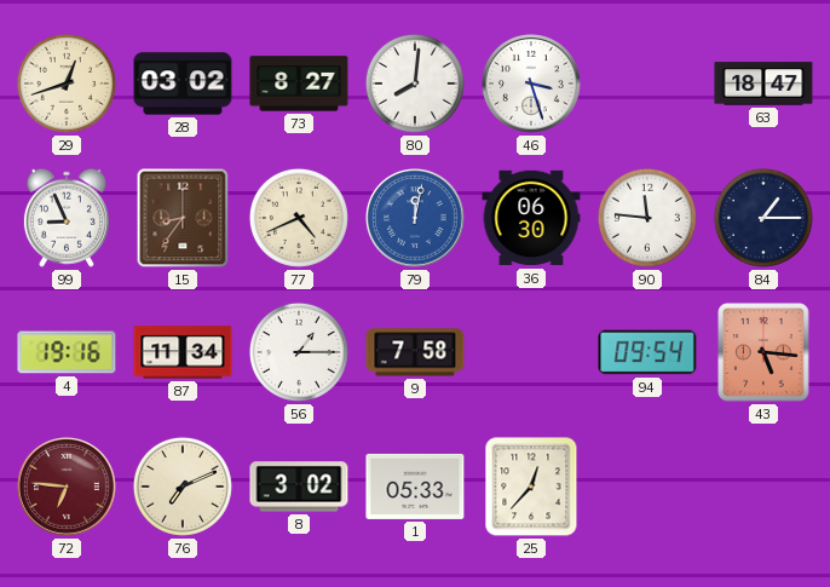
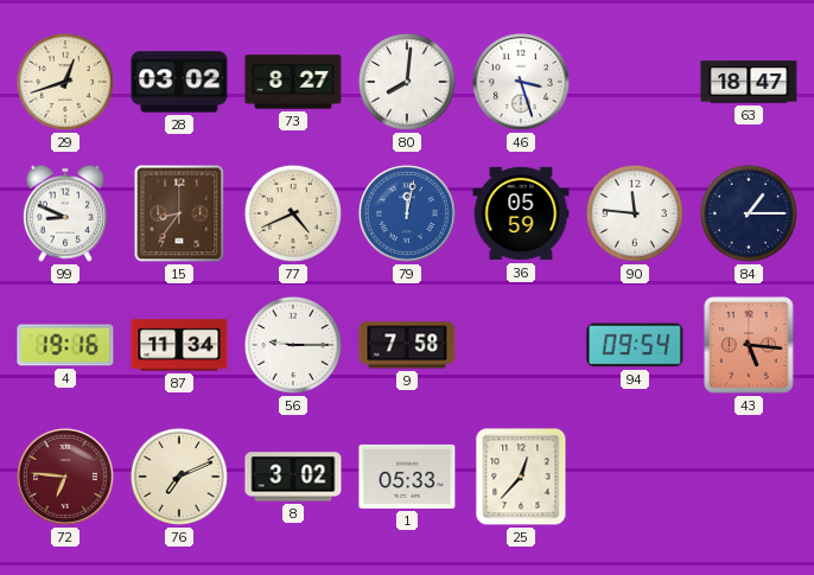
99: 8:56 -> 8:49
36: 06:30 -> 05:59
56: 1:15 -> 9:15
